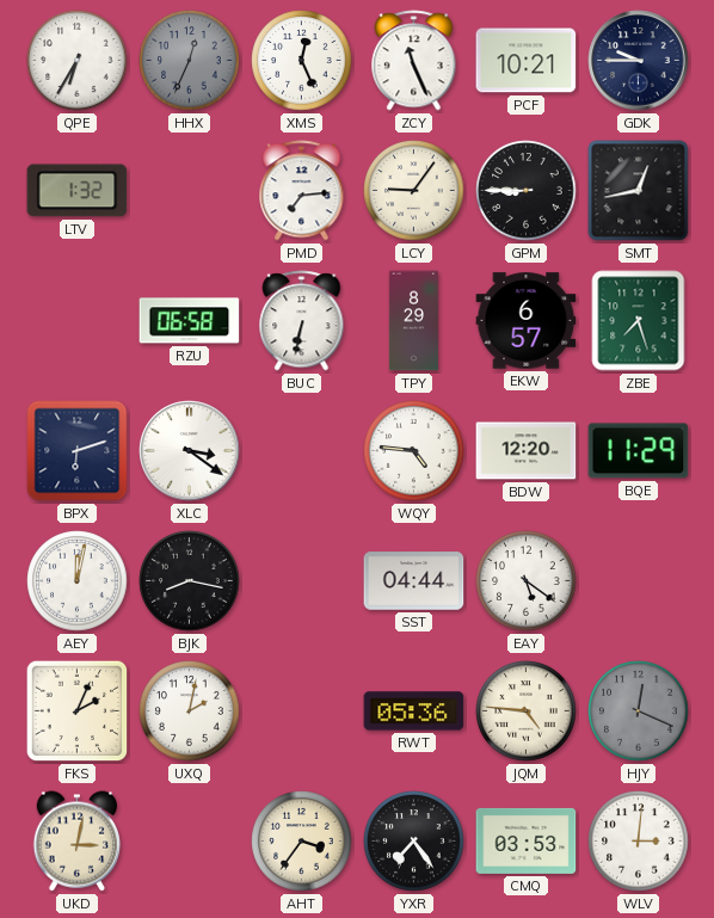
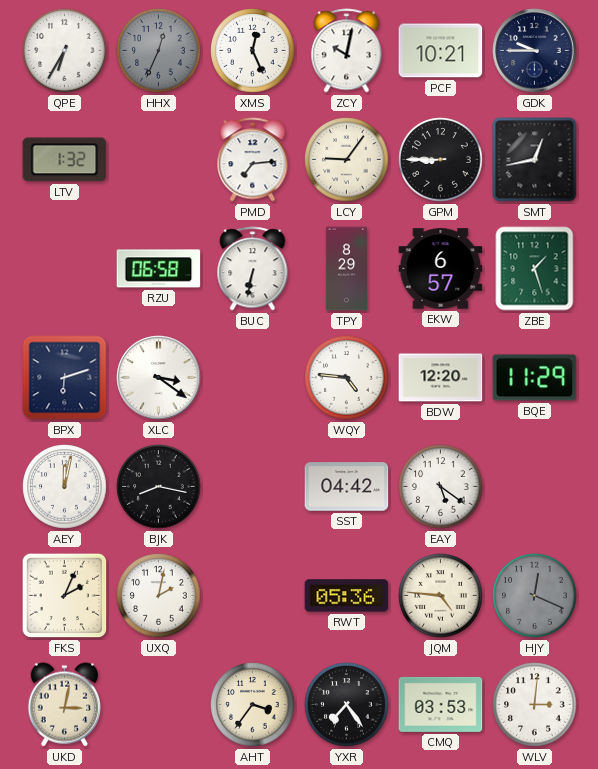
ZCY: 11:26 -> 10:02
ZBE: 7:27 -> 1:27
SST: 04:44 -> 04:42
